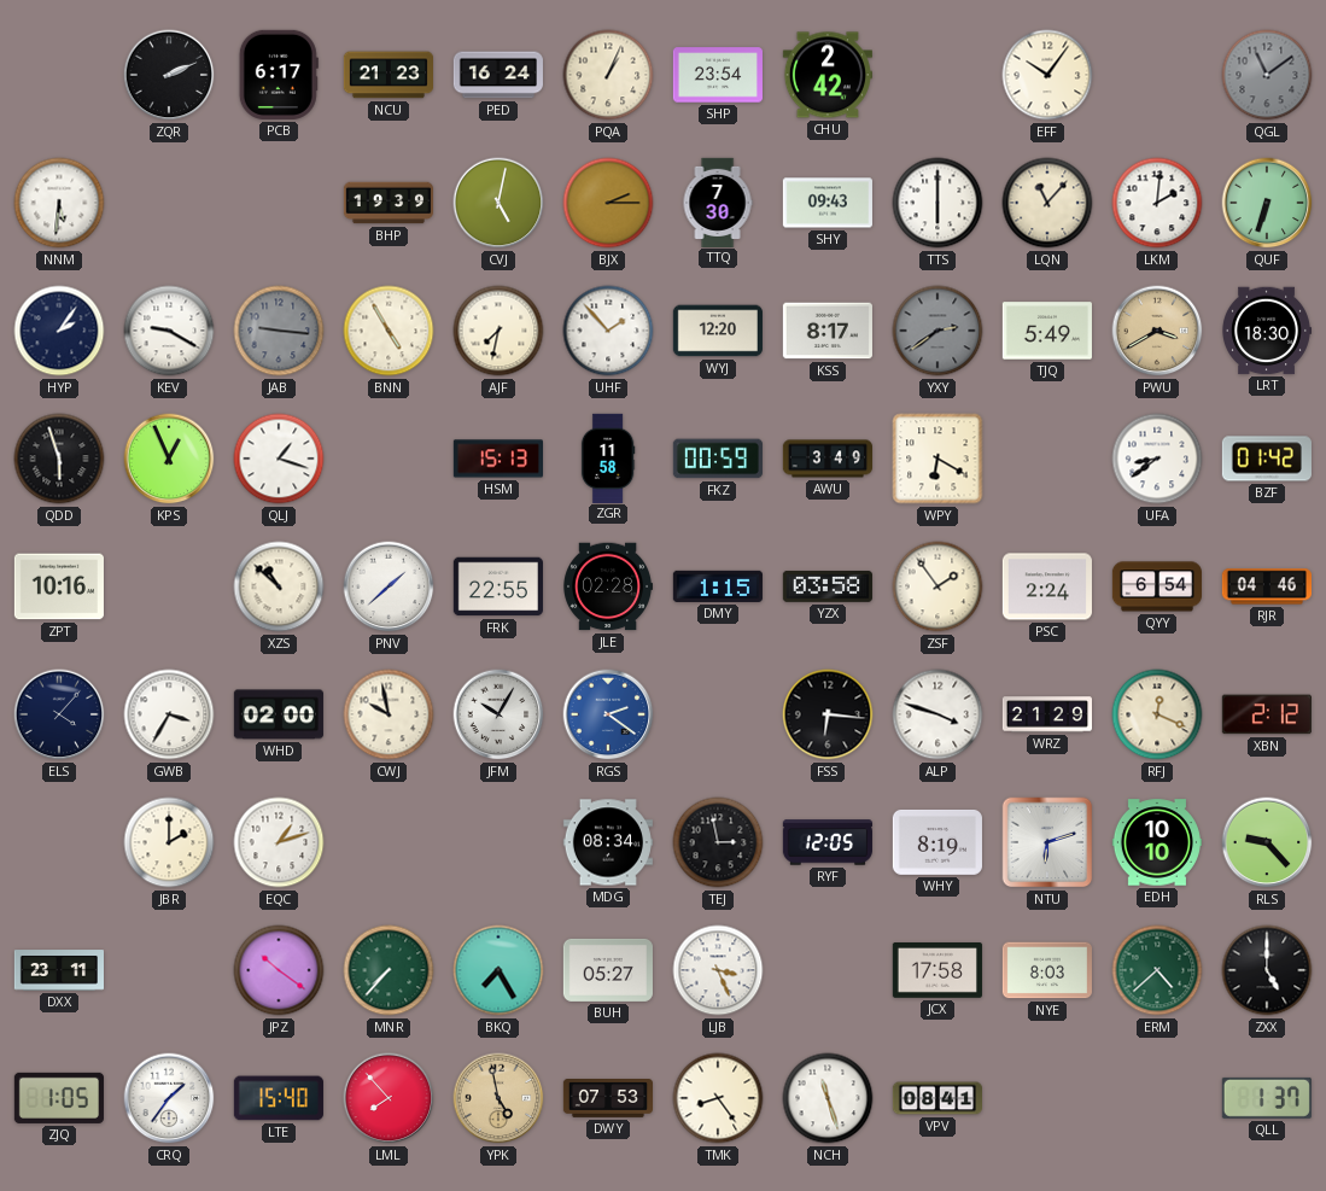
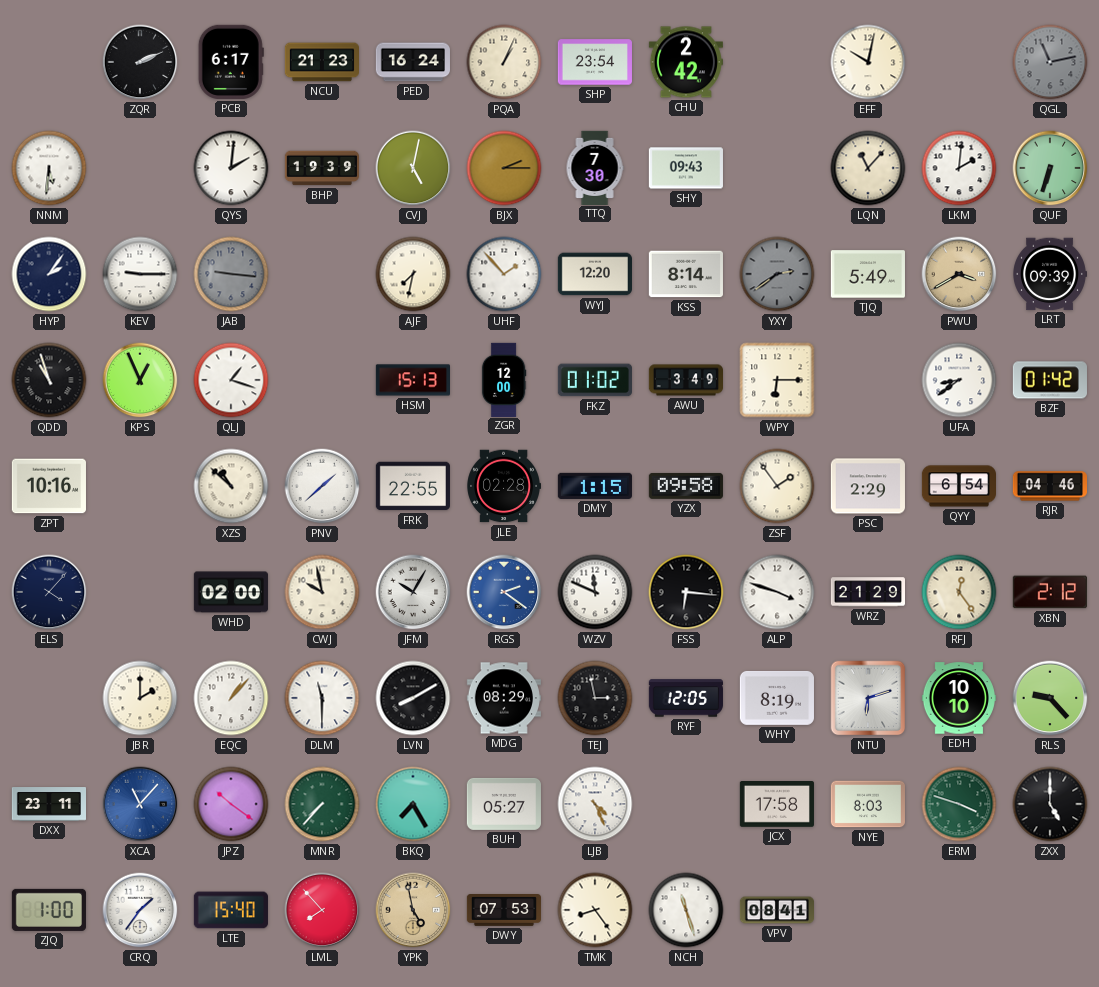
EFF: 10:06 -> 10:02
QGL: 11:09 -> 11:13
QYS: none -> 2:01
TTS: 6:00 -> none
KEV: 9:20 -> 9:15
BNN: 4:55 -> none
KSS: 8:17 -> 8:14
LRT: 18:30 -> 09:39
QDD: 5:57 -> 10:57
ZGR: 11:58 -> 12:00
FKZ: 00:59 -> 01:02
WPY: 6:20 -> 6:15
YZX: 03:58 -> 09:58
PSC: 2:24 -> 2:29
GWB: 3:35 -> none
WZV: none -> 11:49
RFJ: 12:19 -> 12:24
EQC: 1:12 -> 1:07
DLM: none -> 11:30
LVN: none -> 8:10
MDG: 08:34 -> 08:29
XCA: none -> 11:07
LJB: 3:26 -> 4:26
ERM: 4:38 -> 3:48
ZJQ: 1:05 -> 1:00
QLL: 1:37 -> none
